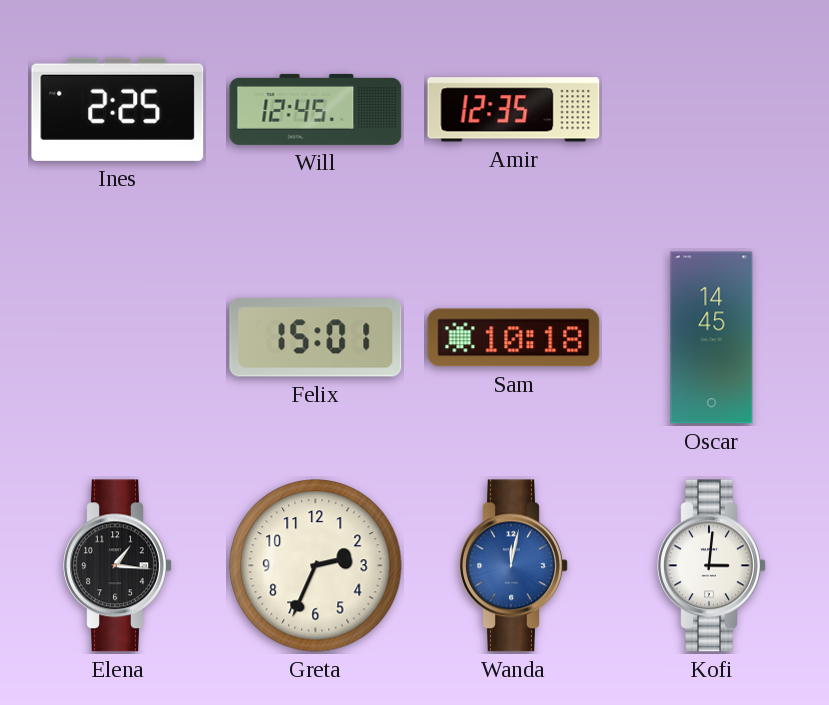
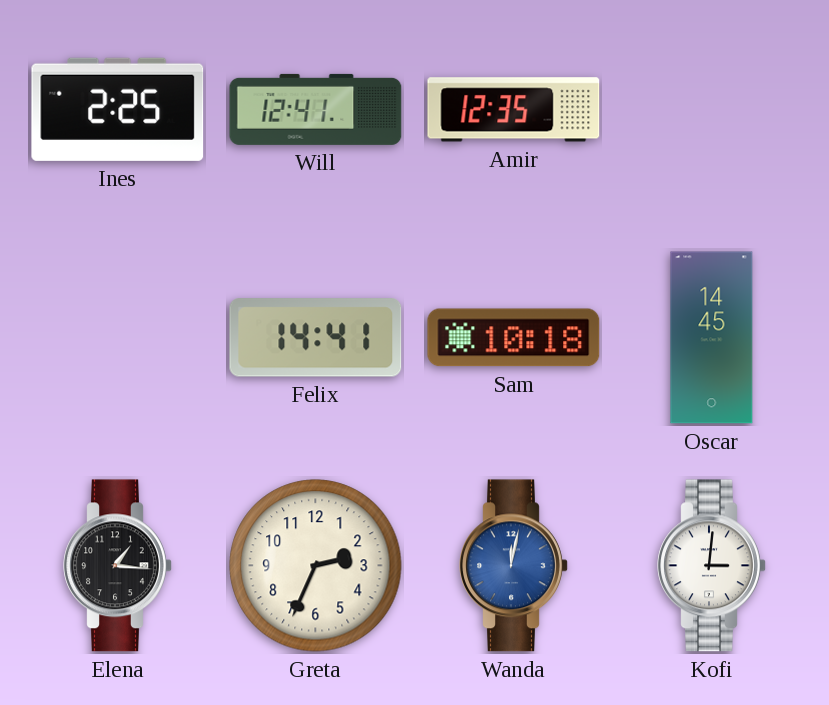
Will: 12:45 -> 12:41
Felix: 15:01 -> 14:41
